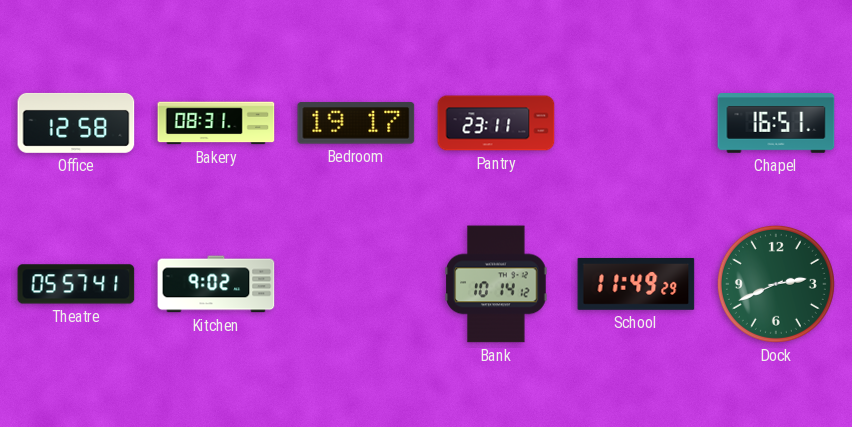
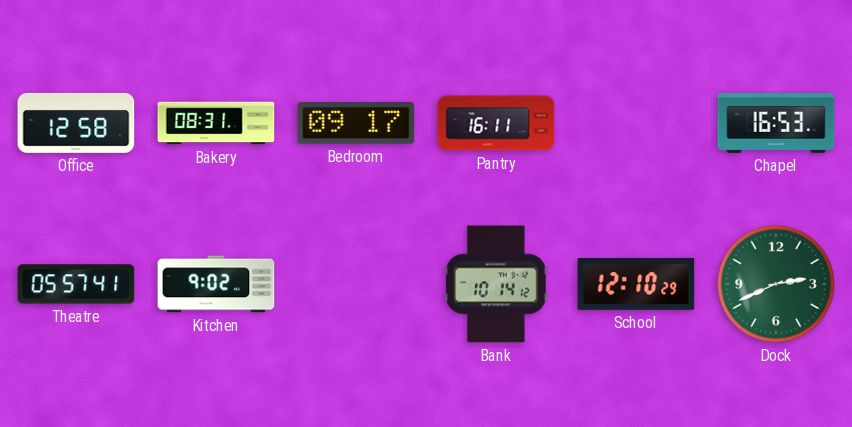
Bedroom: 19:17 -> 09:17
Pantry: 23:11 -> 16:11
Chapel: 16:51 -> 16:53
School: 11:49 -> 12:10
